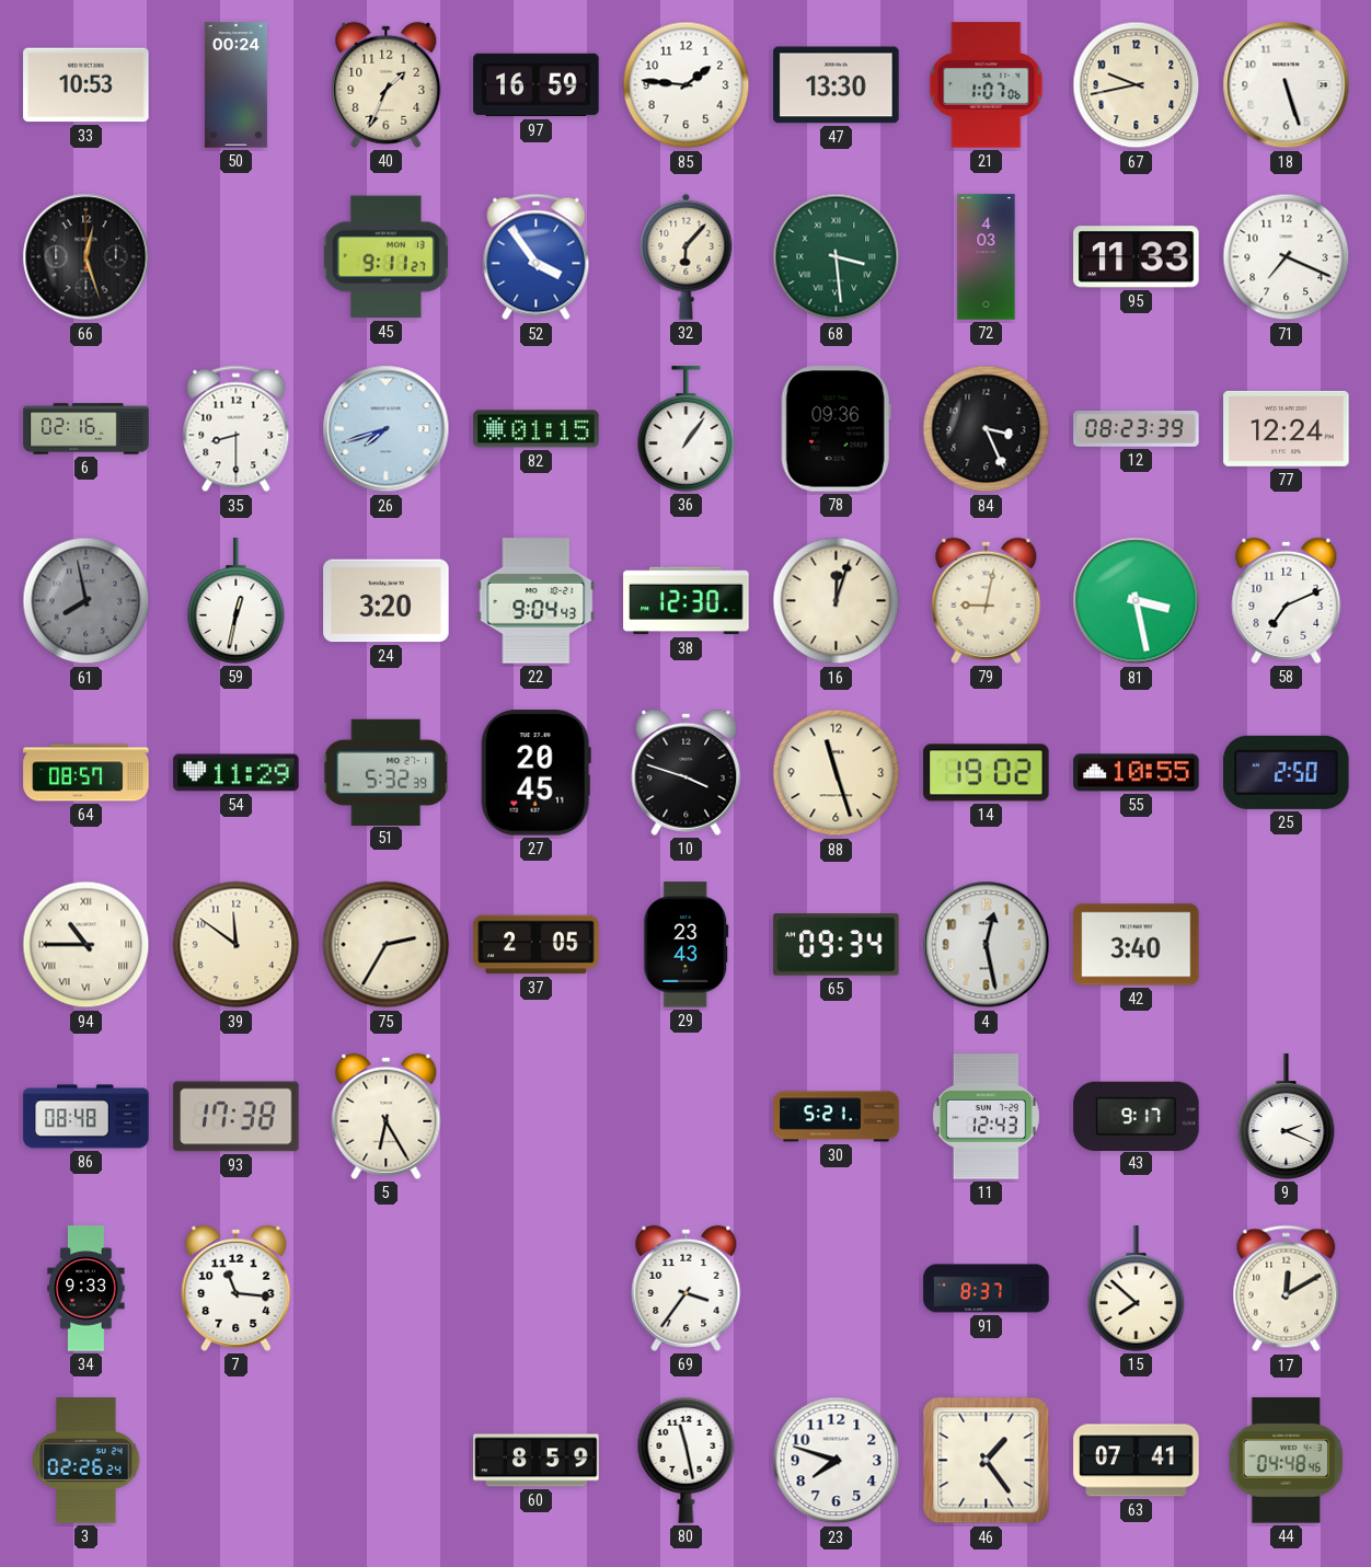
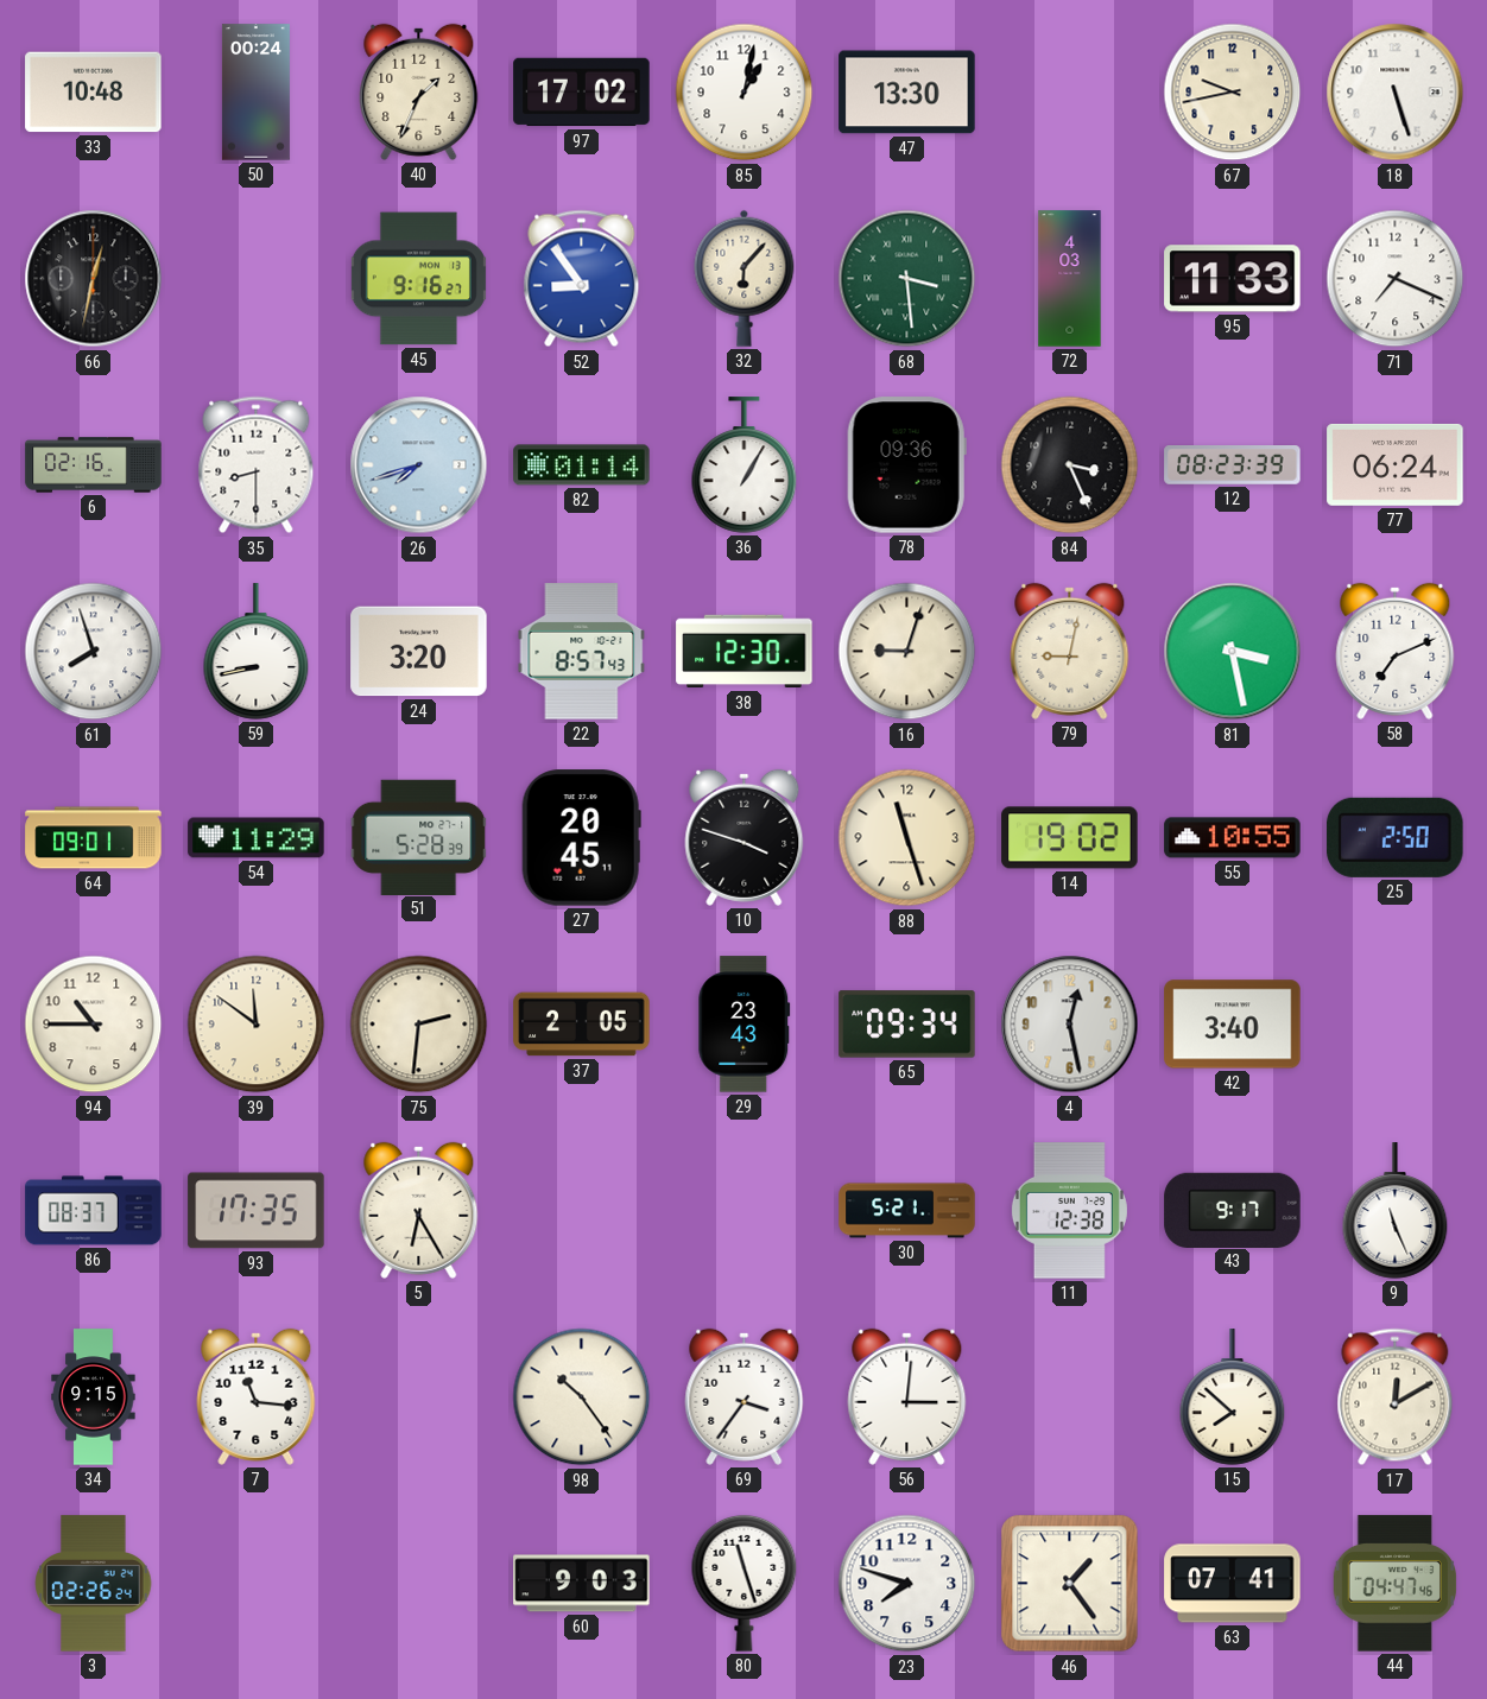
33: 10:53 -> 10:48
97: 16:59 -> 17:02
85: 1:46 -> 1:02
21: 1:07 -> none
66: 12:27 -> 12:32
45: 9:11 -> 9:16
52: 3:54 -> 8:54
82: 01:15 -> 01:14
36: 1:06 -> 1:05
77: 12:24 -> 06:24
61: 7:58 -> 7:57
61 dial: grey -> white
59: 12:32 -> 8:43
22: 9:04 -> 8:57
16: 12:03 -> 9:03
64: 08:57 -> 09:01
51: 5:32 -> 5:28
94 numerals: Roman -> Arabic
75: 2:35 -> 2:31
86: 08:48 -> 08:37
93: 17:38 -> 17:35
11: 12:43 -> 12:38
9: 2:19 -> 11:26
34: 9:33 -> 9:15
98: none -> 10:24
56: none -> 3:01
91: 8:37 -> none
60: 8:59 -> 9:03
80: 11:28 -> 11:27
44: 04:48 -> 04:47
